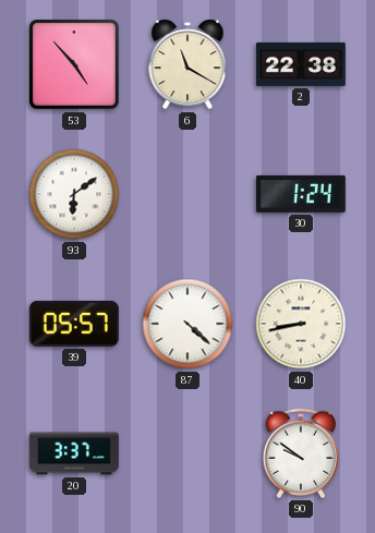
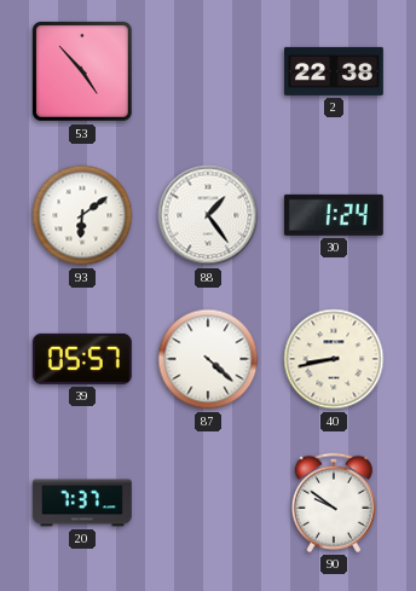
6: 11:20 -> none
88: none -> 1:24
20: 3:37 -> 7:37
